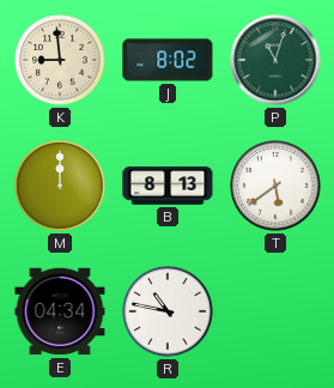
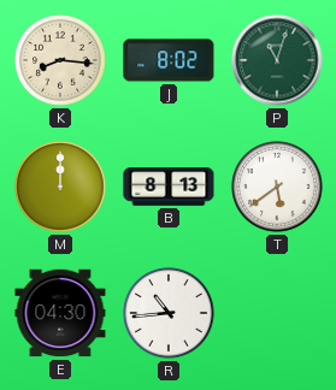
K: 8:59 -> 8:16
E: 04:34 -> 04:30
R: 10:47 -> 10:44
